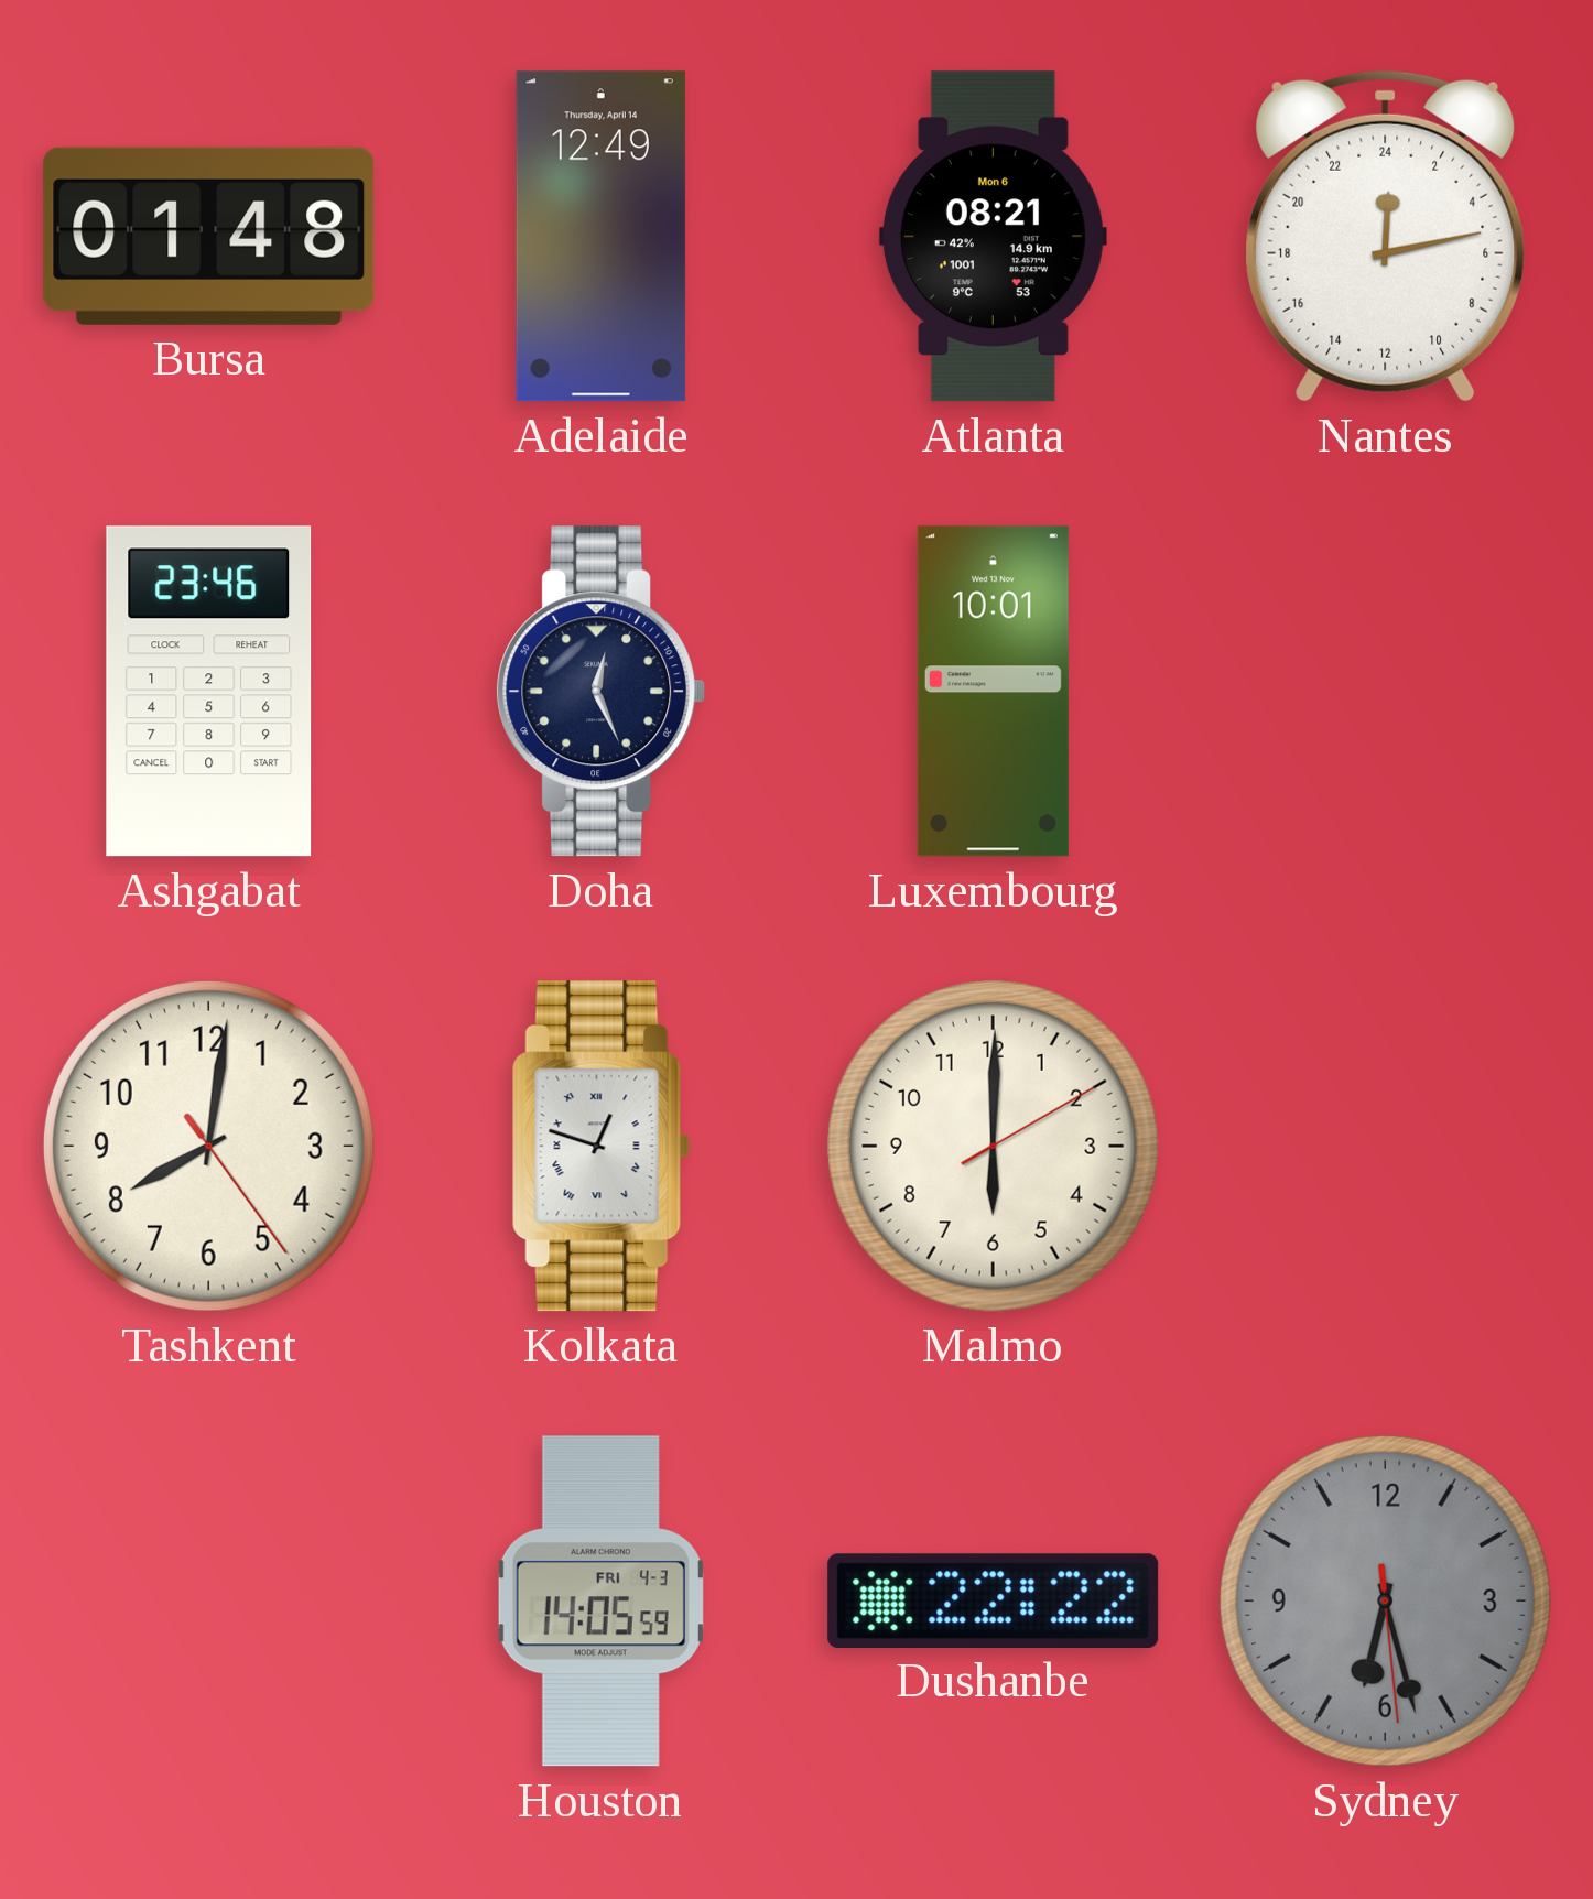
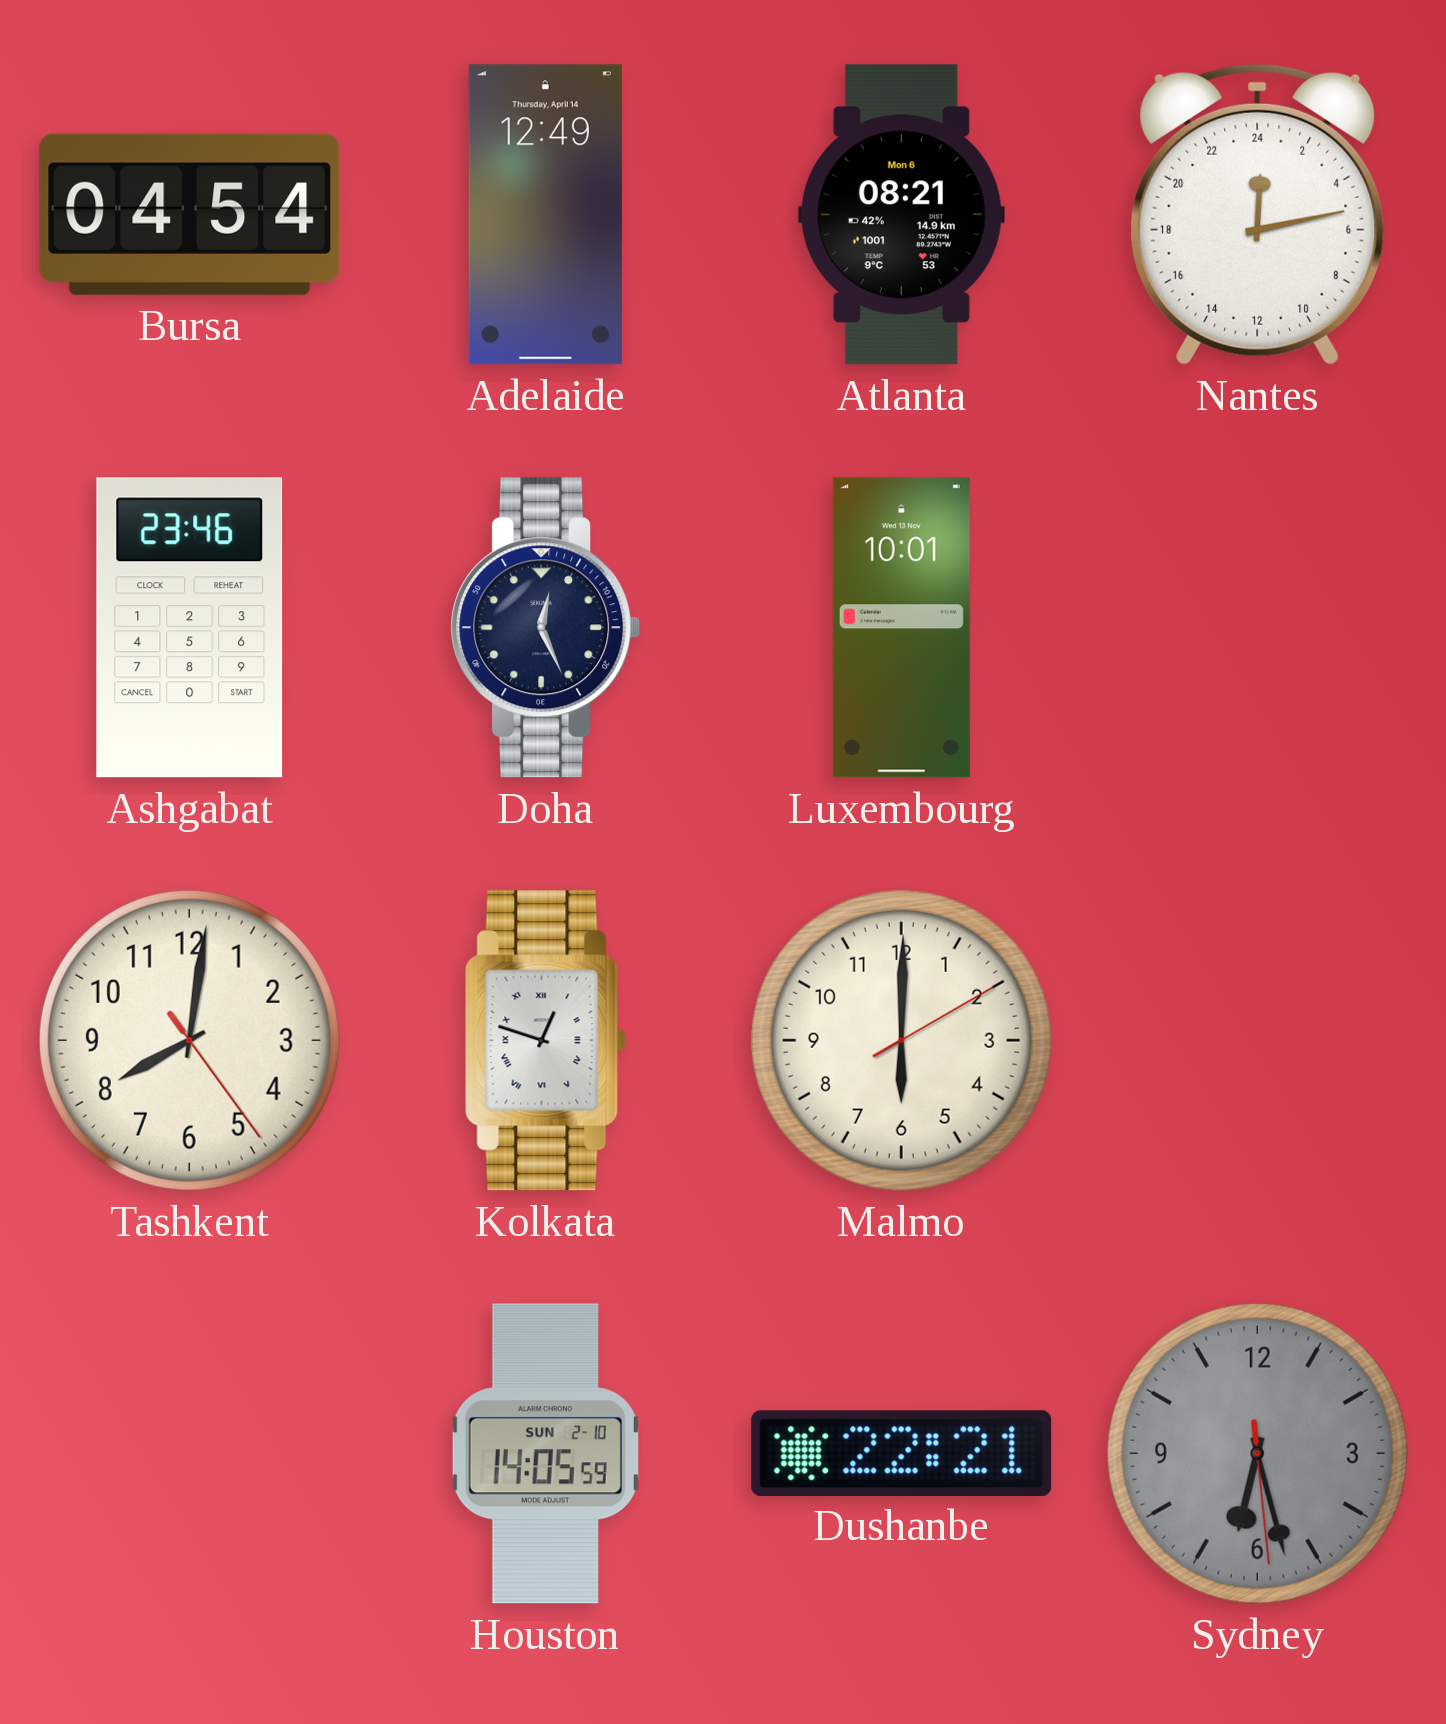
Bursa: 01:48 -> 04:54
Houston date: FRI 4-3 -> SUN 2-10
Dushanbe: 22:22 -> 22:21
